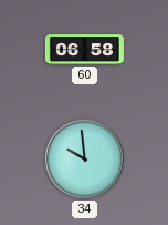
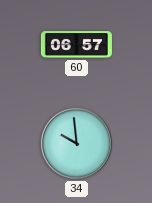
60: 06:58 -> 06:57
